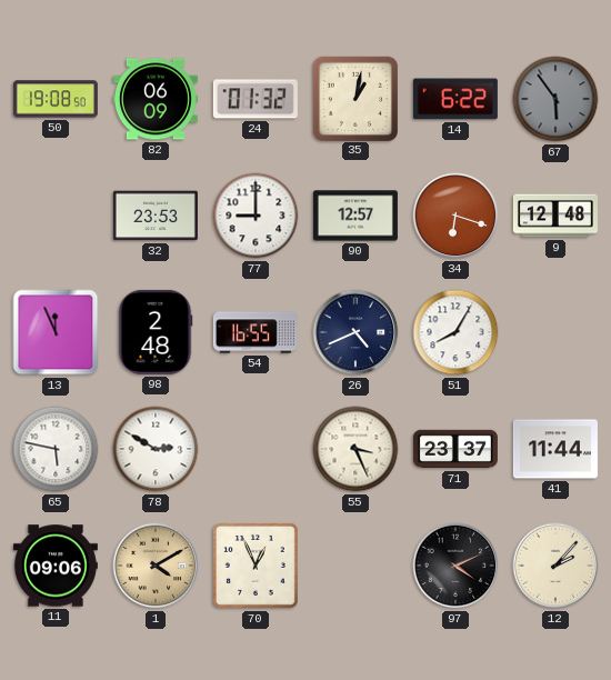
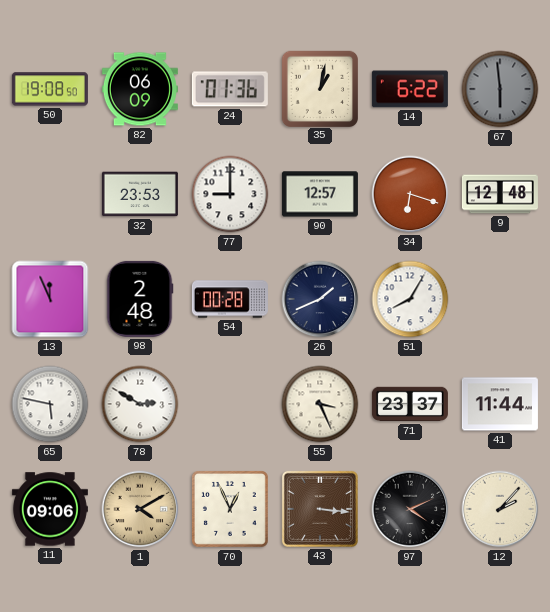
24: 01:32 -> 01:36
67: 5:54 -> 5:59
54: 16:55 -> 00:28
26: 4:41 -> 1:41
43: none -> 3:16
